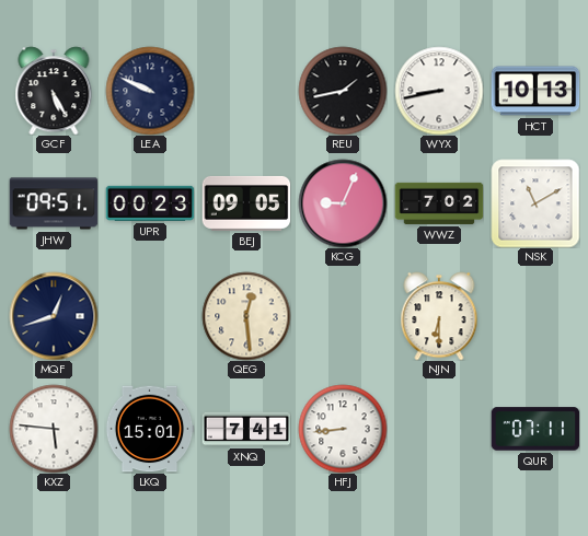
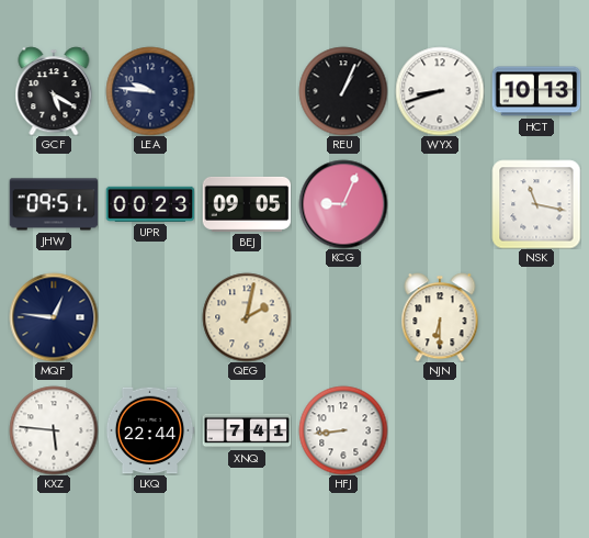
GCF: 5:25 -> 5:20
LEA: 9:49 -> 9:46
REU: 1:43 -> 1:04
WYX: 8:43 -> 8:42
WWZ: 7:02 -> none
NSK: 11:10 -> 11:17
MQF: 12:42 -> 12:46
QEG: 12:29 -> 2:02
LKQ: 15:01 -> 22:44
QUR: 07:11 -> none
